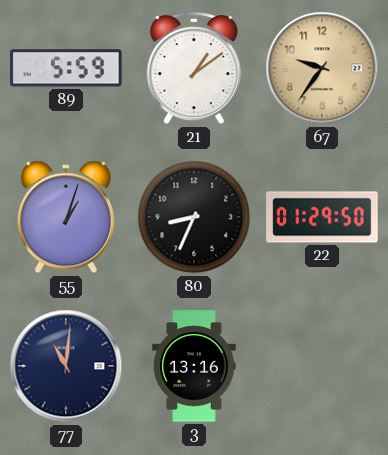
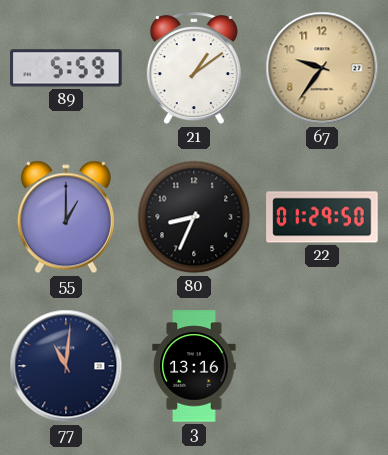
55: 1:03 -> 1:00
